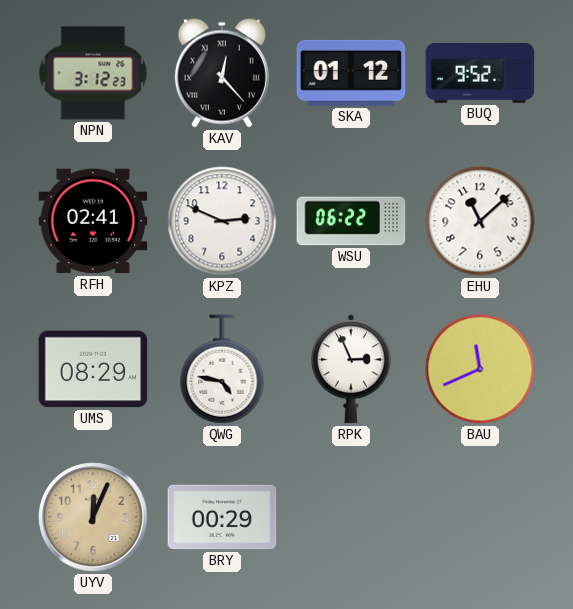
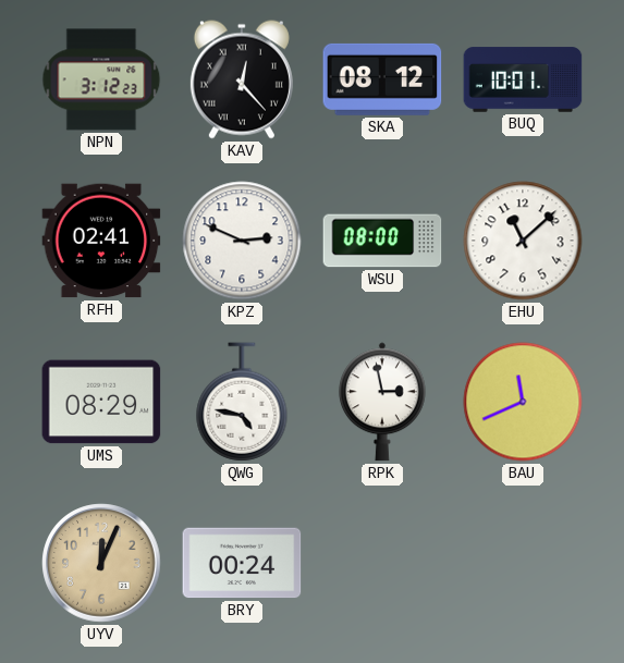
SKA: 01:12 -> 08:12
BUQ: 9:52 -> 10:01
WSU: 06:22 -> 08:00
RPK: 2:56 -> 2:58
BRY: 00:29 -> 00:24
